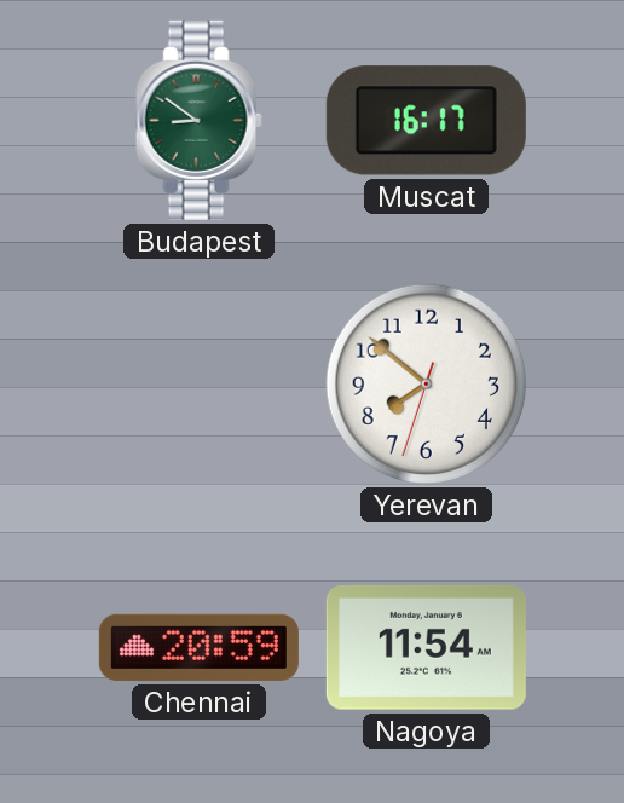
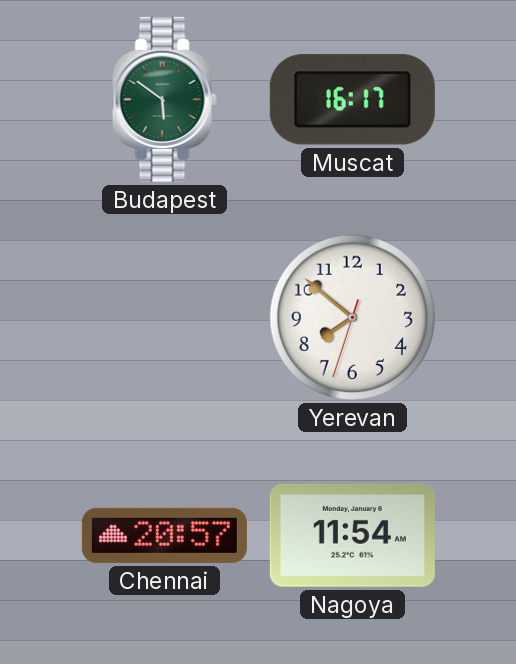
Budapest: 8:51 -> 5:51
Chennai: 20:59 -> 20:57
